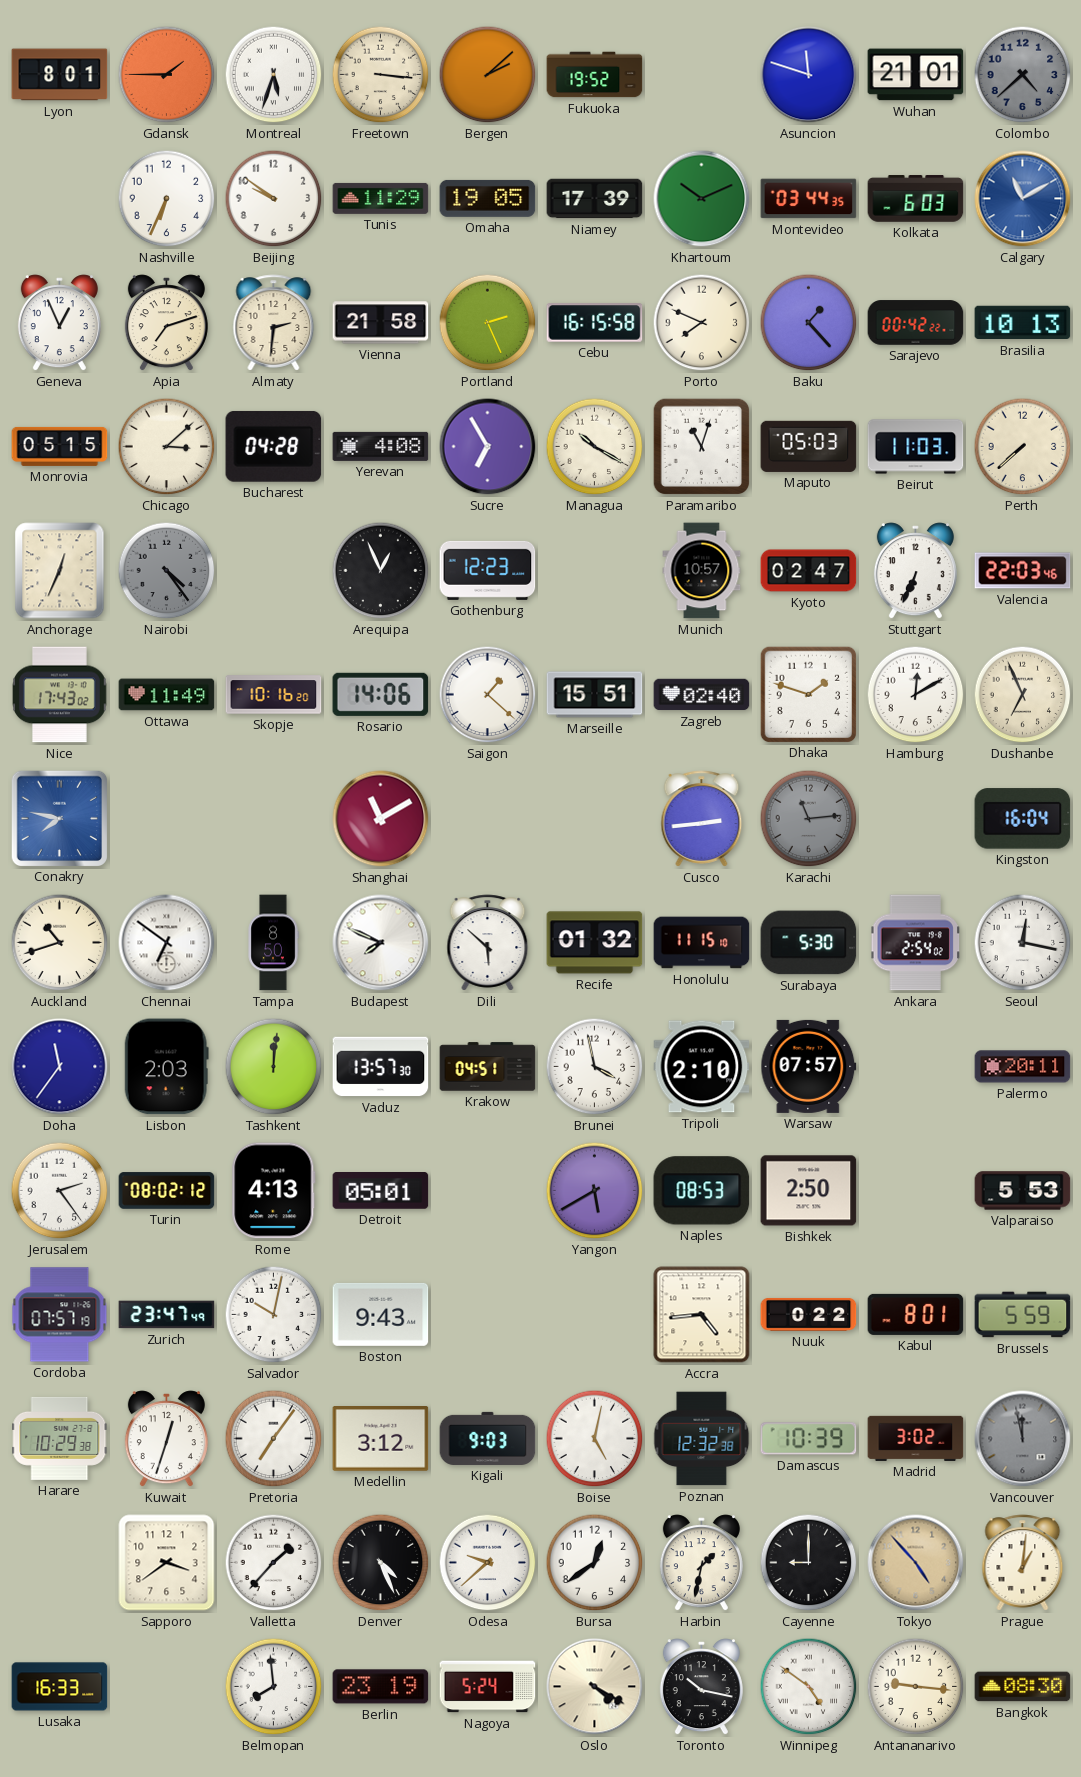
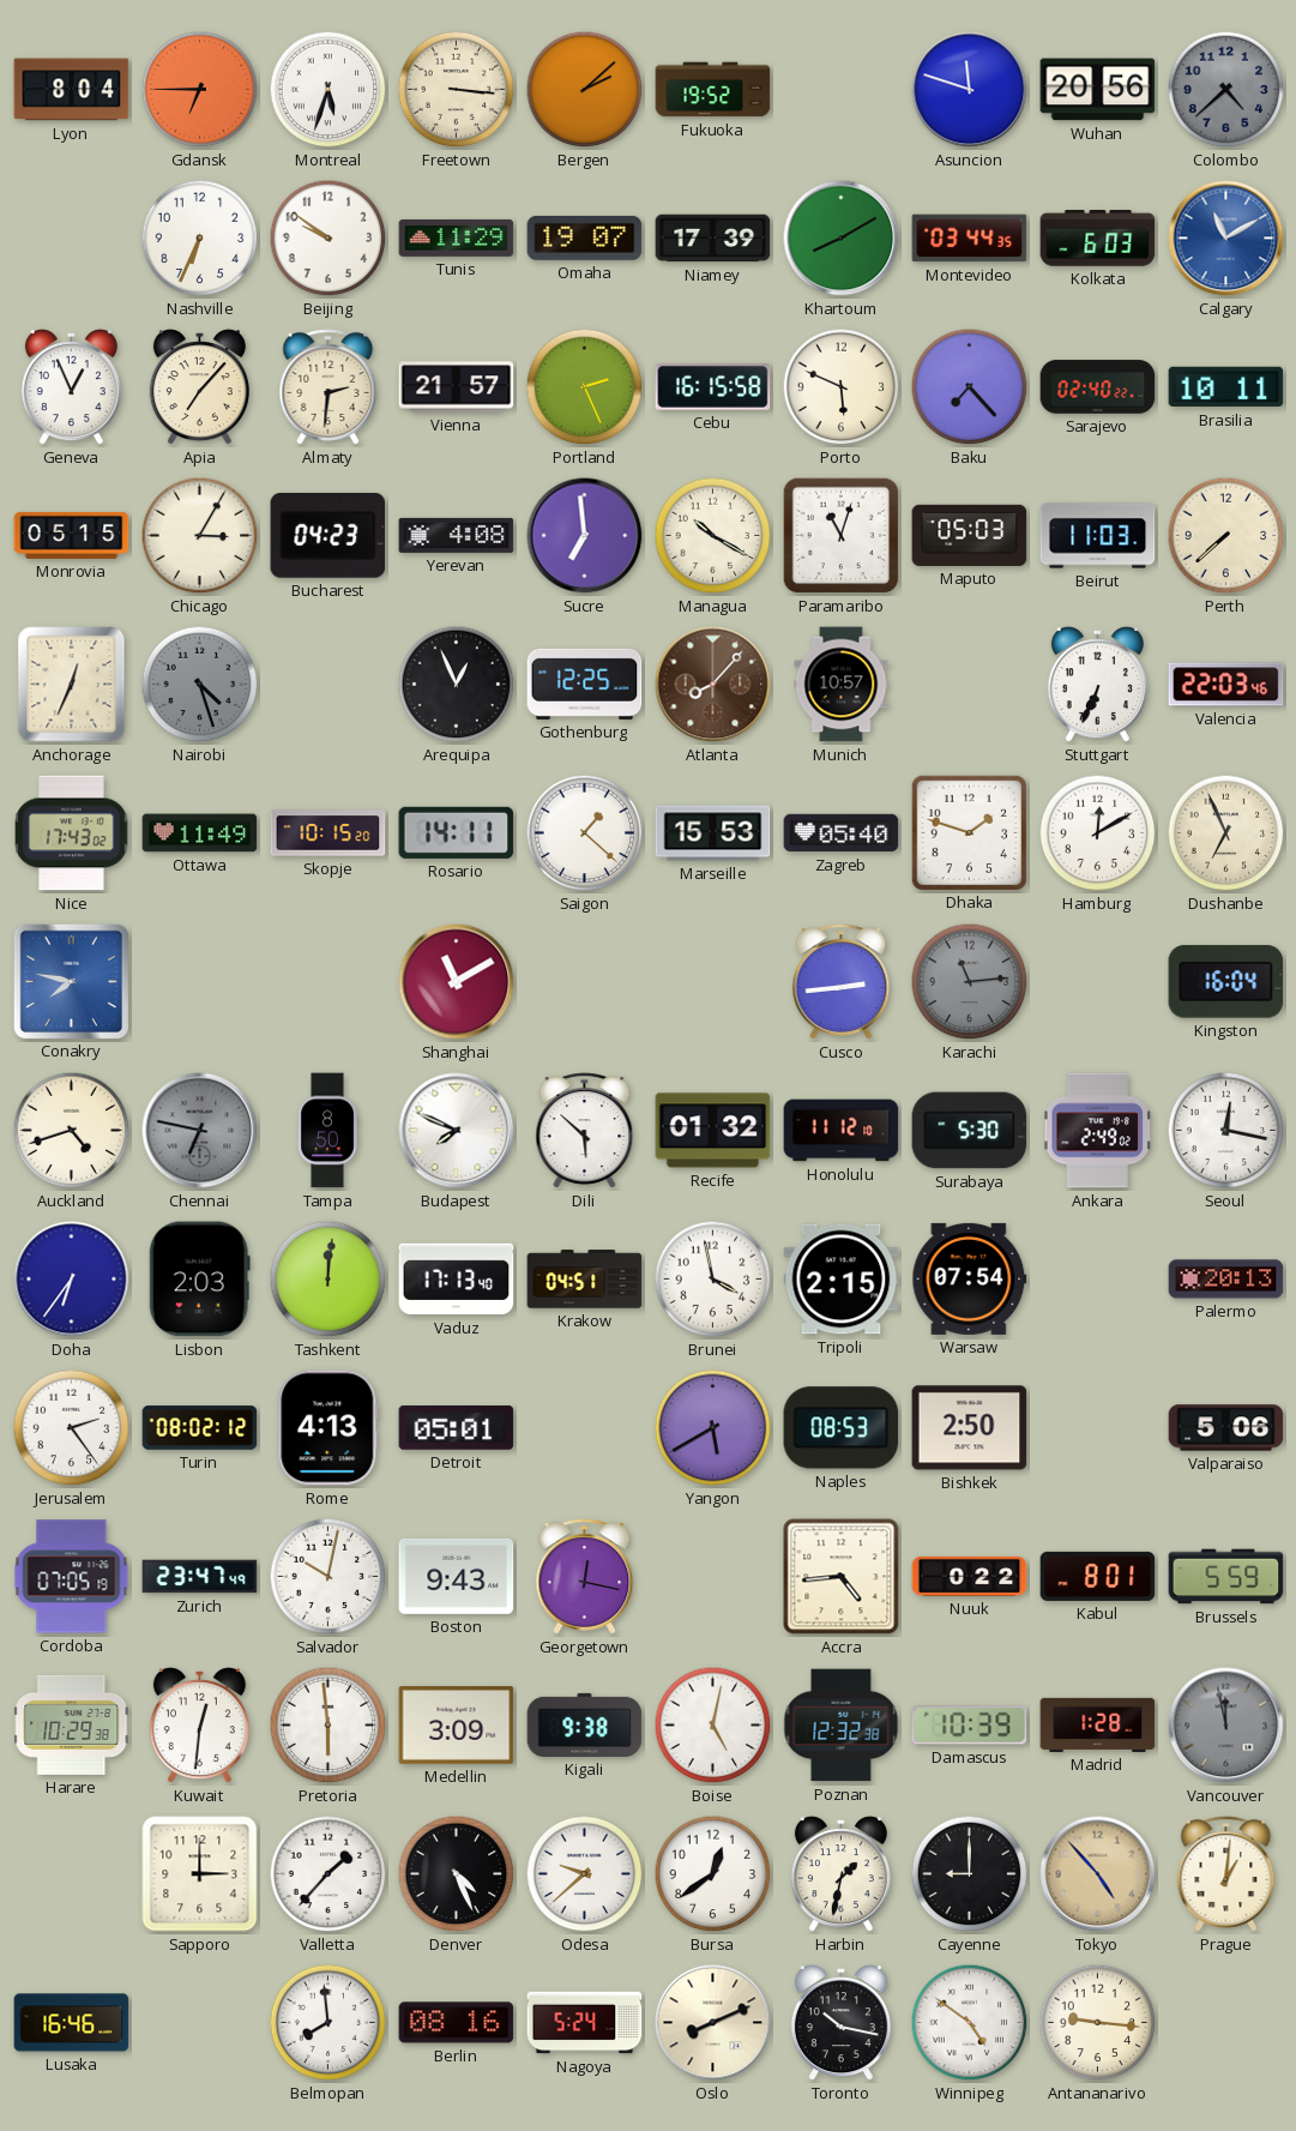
Lyon: 8:01 -> 8:04
Gdansk: 1:45 -> 6:45
Wuhan: 21:01 -> 20:56
Omaha: 19:05 -> 19:07
Khartoum: 10:11 -> 8:10
Apia: 7:12 -> 7:07
Vienna: 21:58 -> 21:57
Porto: 7:49 -> 5:49
Baku: 1:23 -> 7:23
Sarajevo: 00:42 -> 02:40
Brasilia: 10:13 -> 10:11
Chicago: 3:08 -> 3:05
Bucharest: 04:28 -> 04:23
Sucre: 6:55 -> 6:59
Nairobi: 4:24 -> 4:27
Gothenburg: 12:23 -> 12:25
Atlanta: none -> 8:07
Kyoto: 02:47 -> none
Skopje: 10:16 -> 10:15
Rosario: 14:06 -> 14:11
Marseille: 15:51 -> 15:53
Zagreb: 02:40 -> 05:40
Auckland: 10:42 -> 4:42
Chennai: 6:51 -> 6:47
Chennai dial: white -> grey
Honolulu: 11:15 -> 11:12
Ankara: 2:54 -> 2:49
Doha: 11:36 -> 6:36
Vaduz: 13:57 -> 17:13
Tripoli: 2:10 -> 2:15
Warsaw: 07:57 -> 07:54
Palermo: 20:11 -> 20:13
Valparaiso: 5:53 -> 5:06
Cordoba: 07:57 -> 07:05
Georgetown: none -> 12:17
Kuwait: 12:33 -> 12:31
Pretoria: 7:06 -> 5:59
Medellin: 3:12 -> 3:09
Kigali: 9:03 -> 9:38
Madrid: 3:02 -> 1:28
Sapporo: 3:39 -> 3:00
Lusaka: 16:33 -> 16:46
Berlin: 23:19 -> 08:16
Oslo: 4:20 -> 8:11
Bangkok: 08:30 -> none
